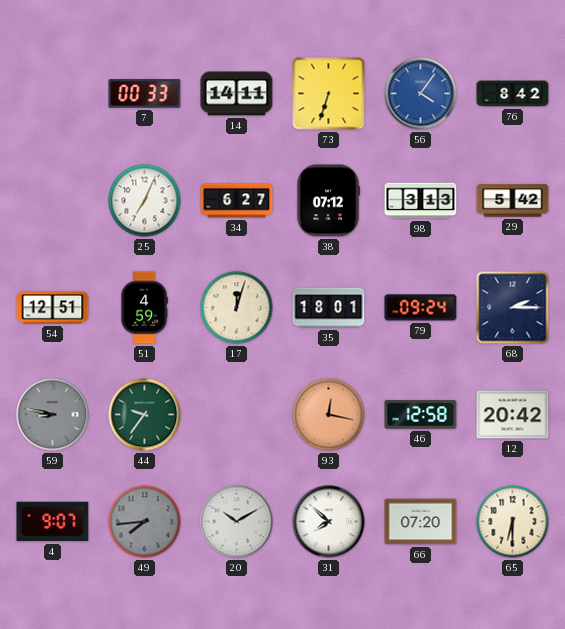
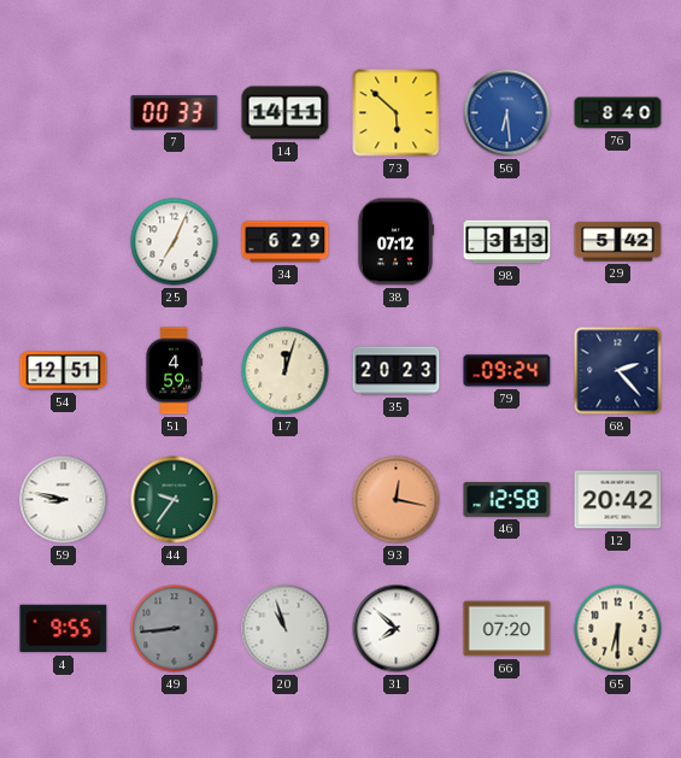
73: 6:33 -> 5:52
56: 4:06 -> 6:29
76: 8:42 -> 8:40
34: 6:27 -> 6:29
35: 18:01 -> 20:23
68: 2:15 -> 2:23
59 dial: grey -> white
4: 9:07 -> 9:55
49: 7:44 -> 8:44
20: 10:10 -> 10:57
